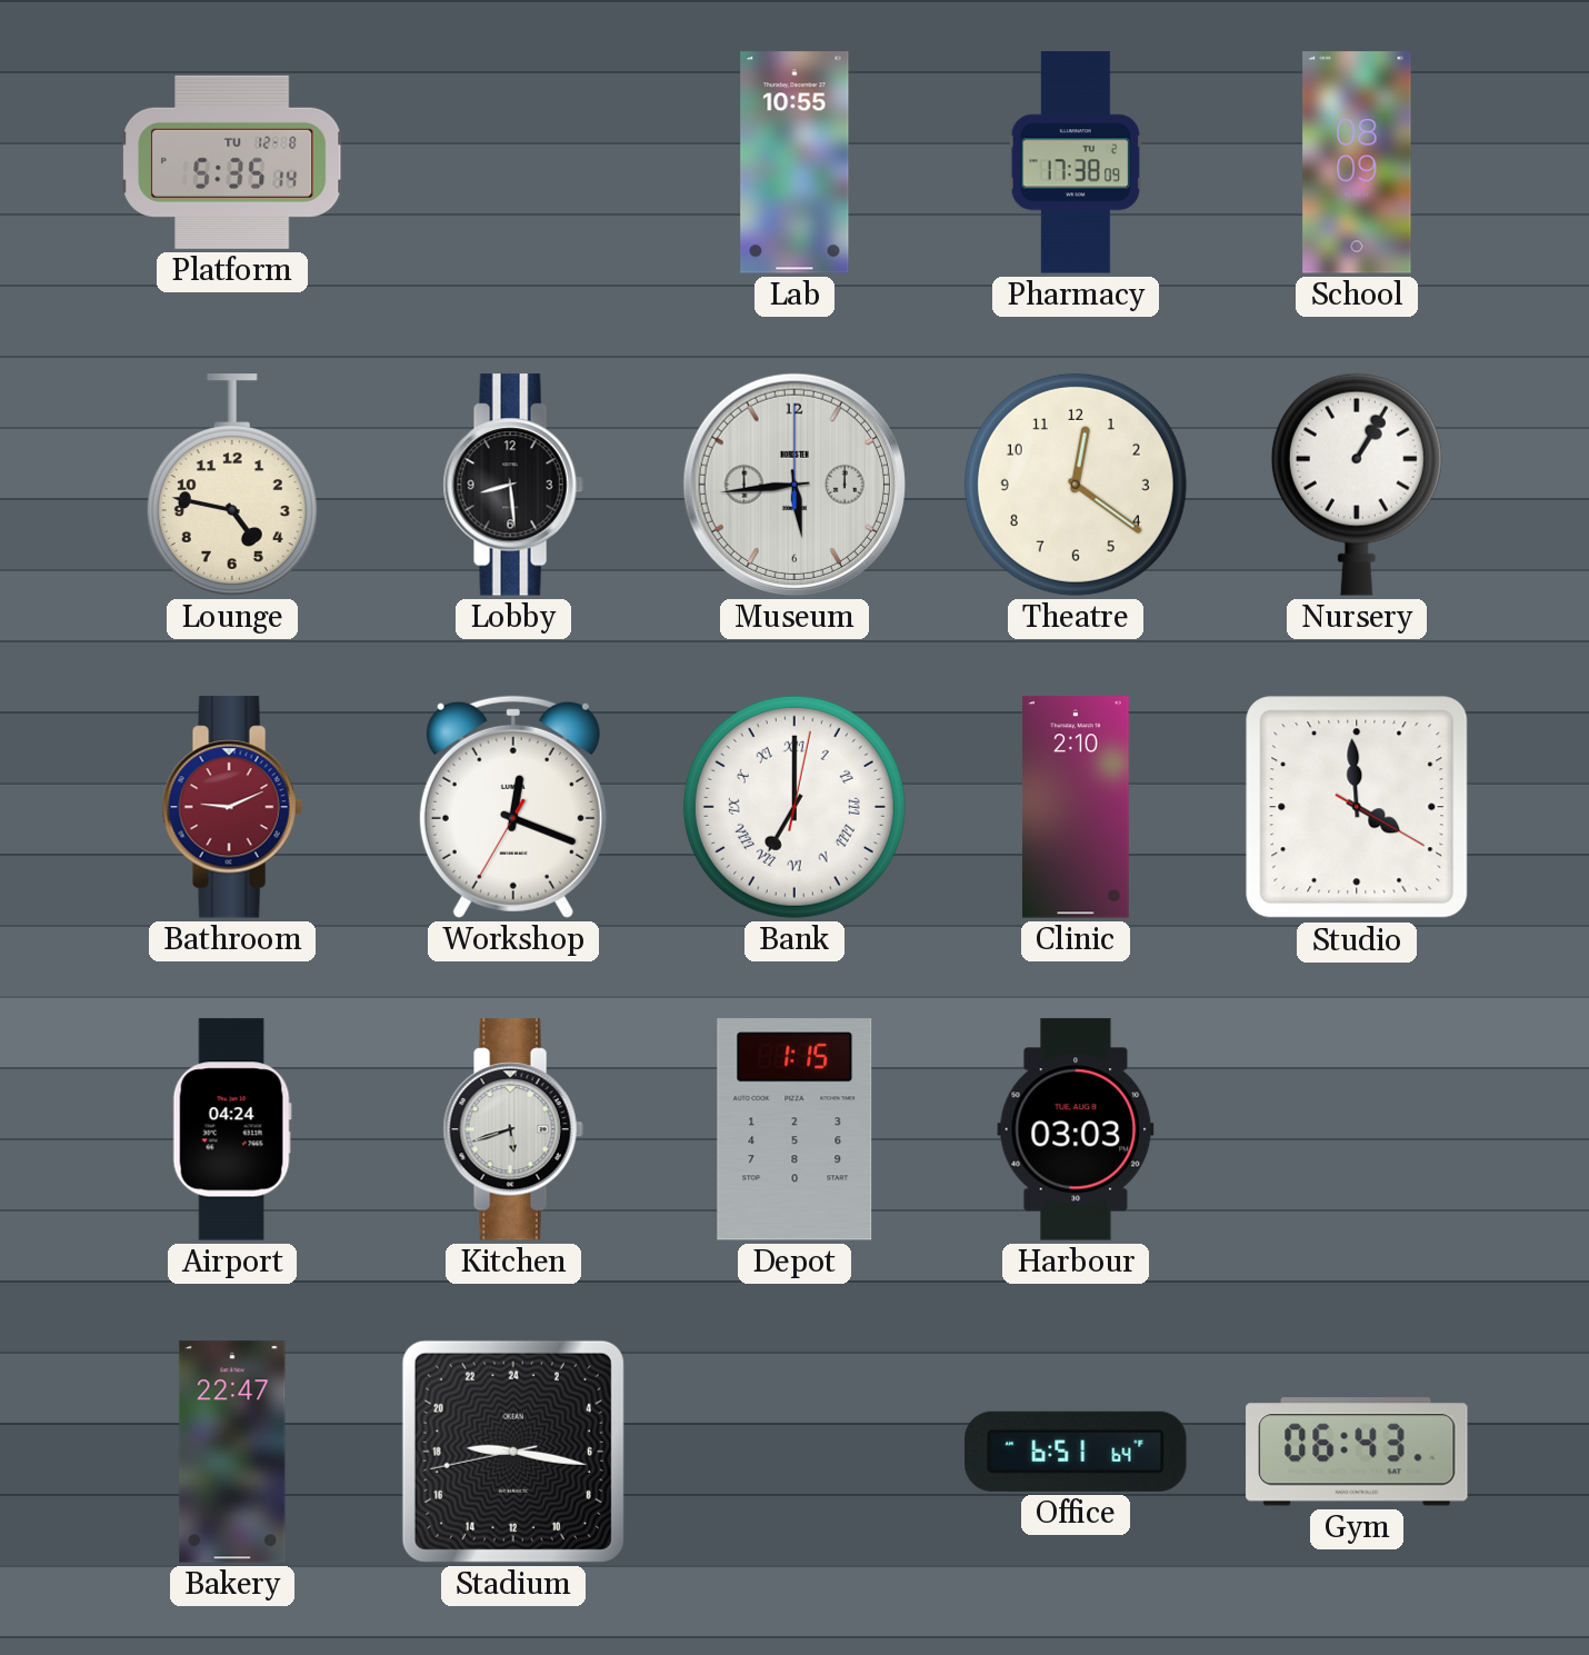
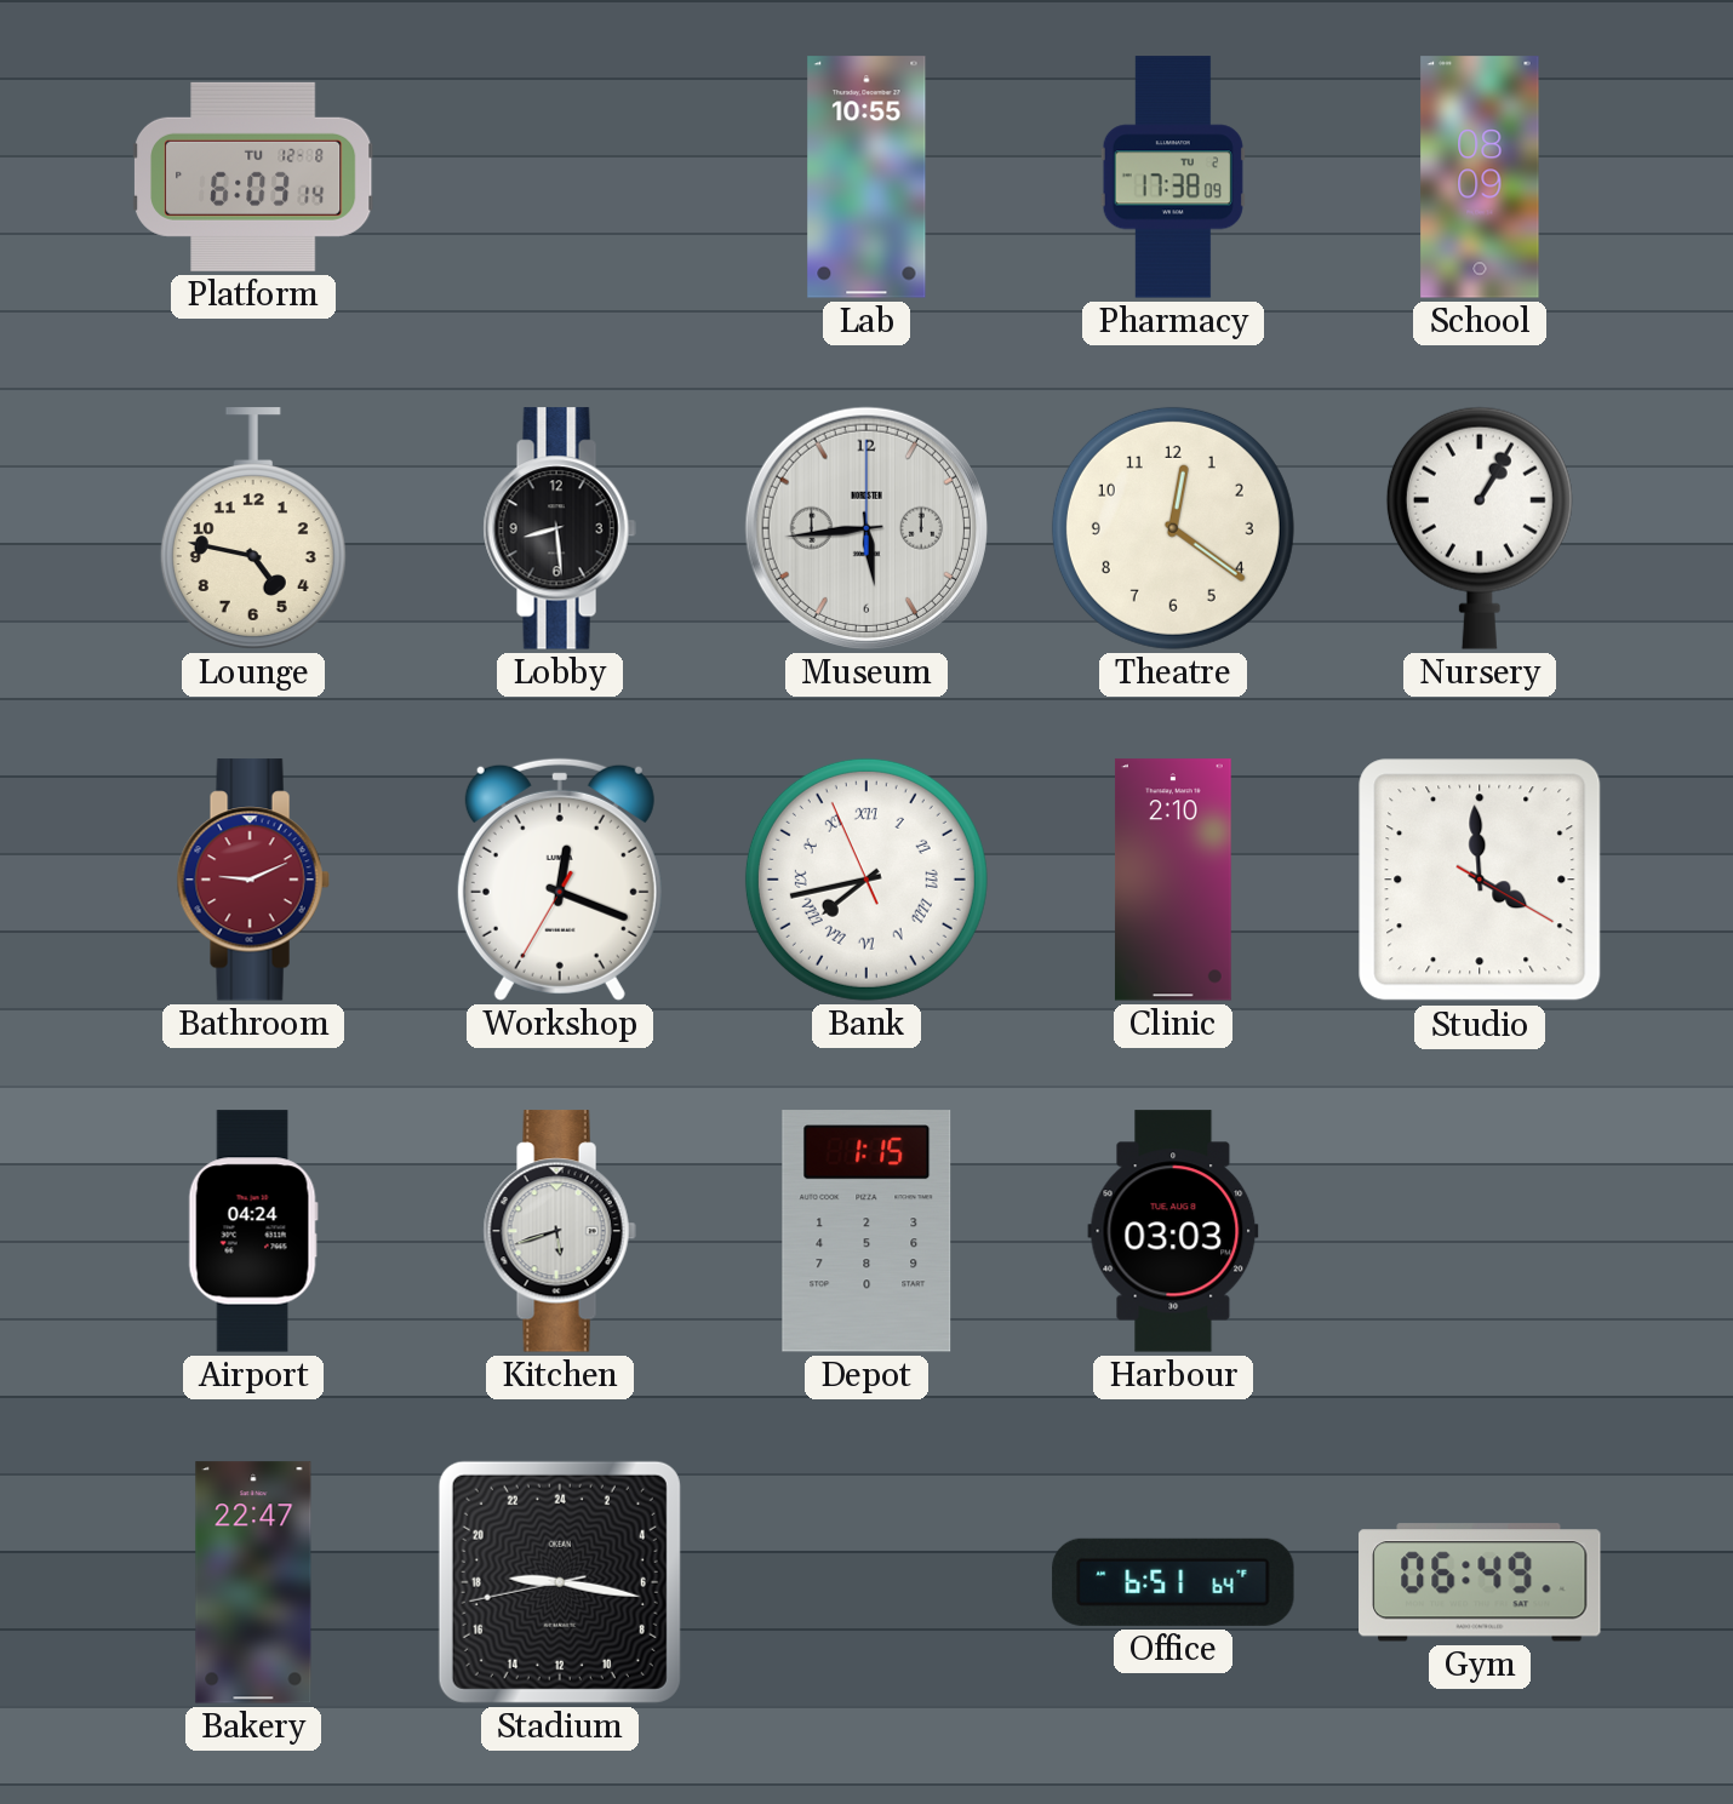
Platform: 5:35 -> 6:03
Bank: 7:00 -> 7:42
Gym: 06:43 -> 06:49
